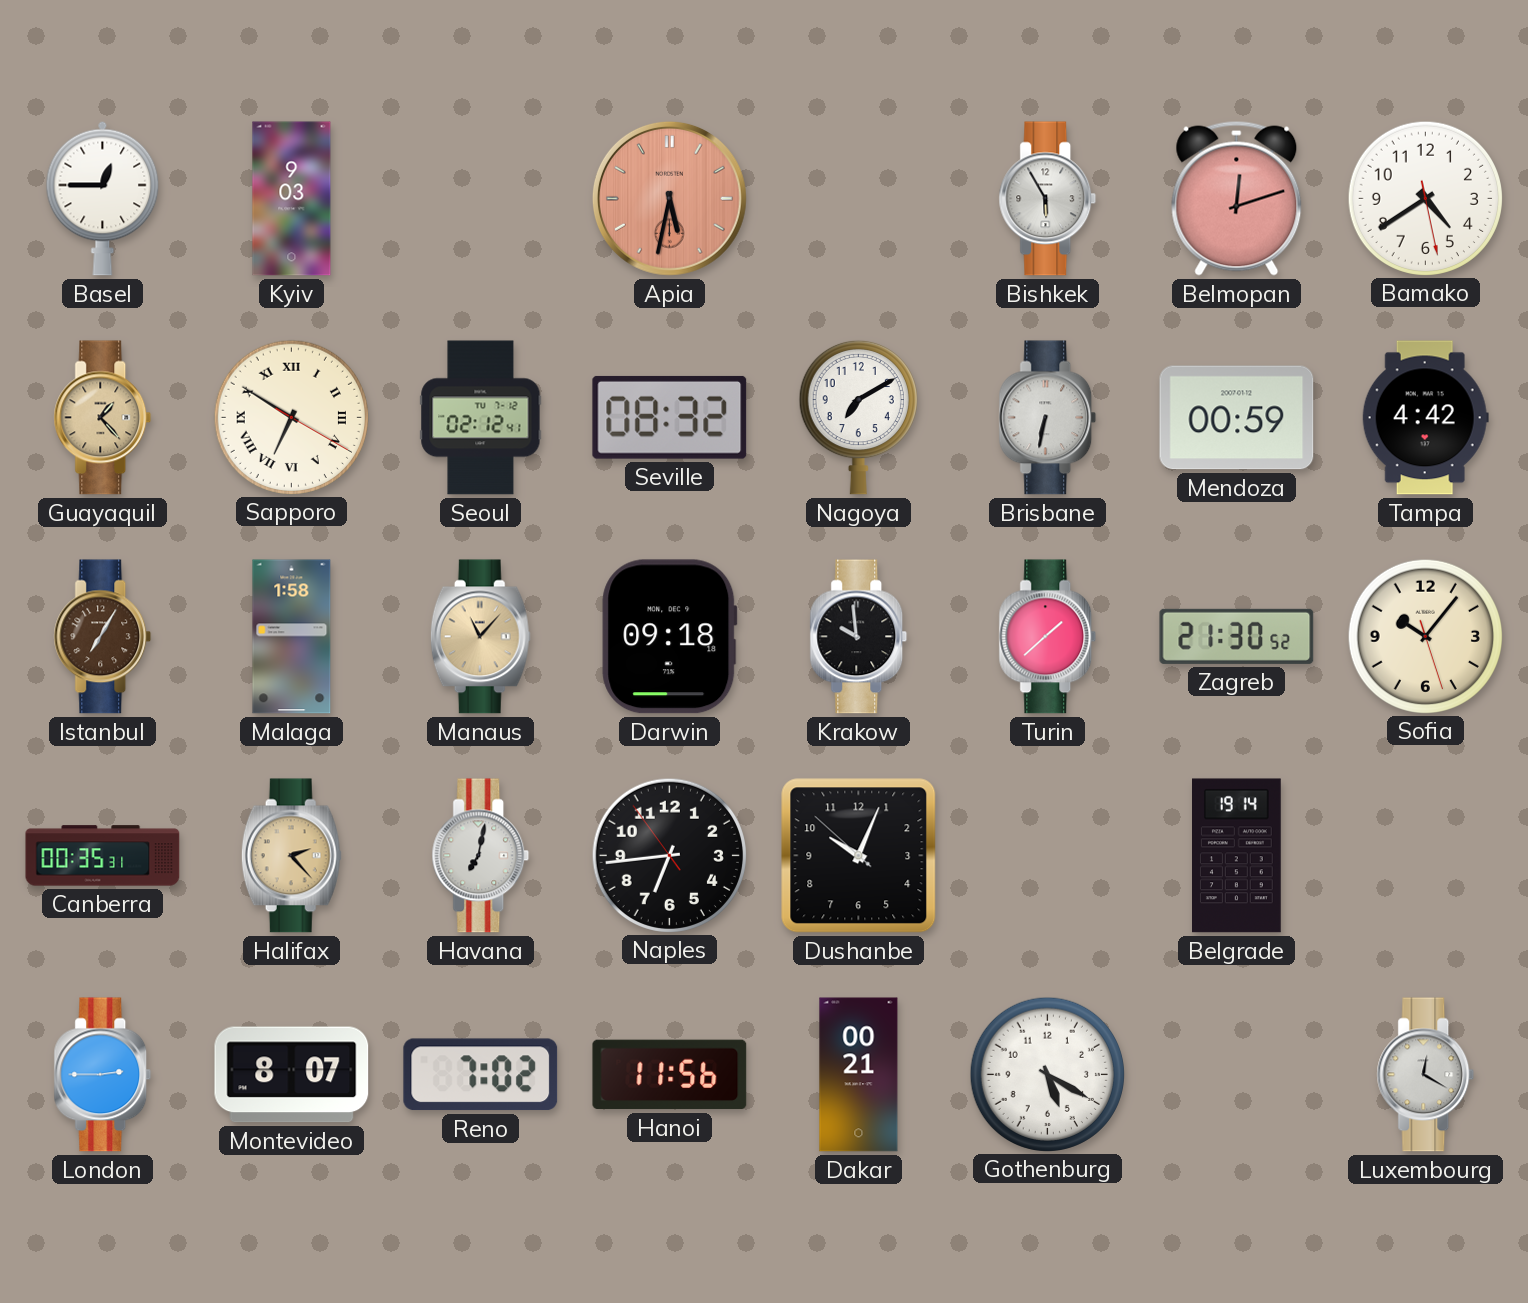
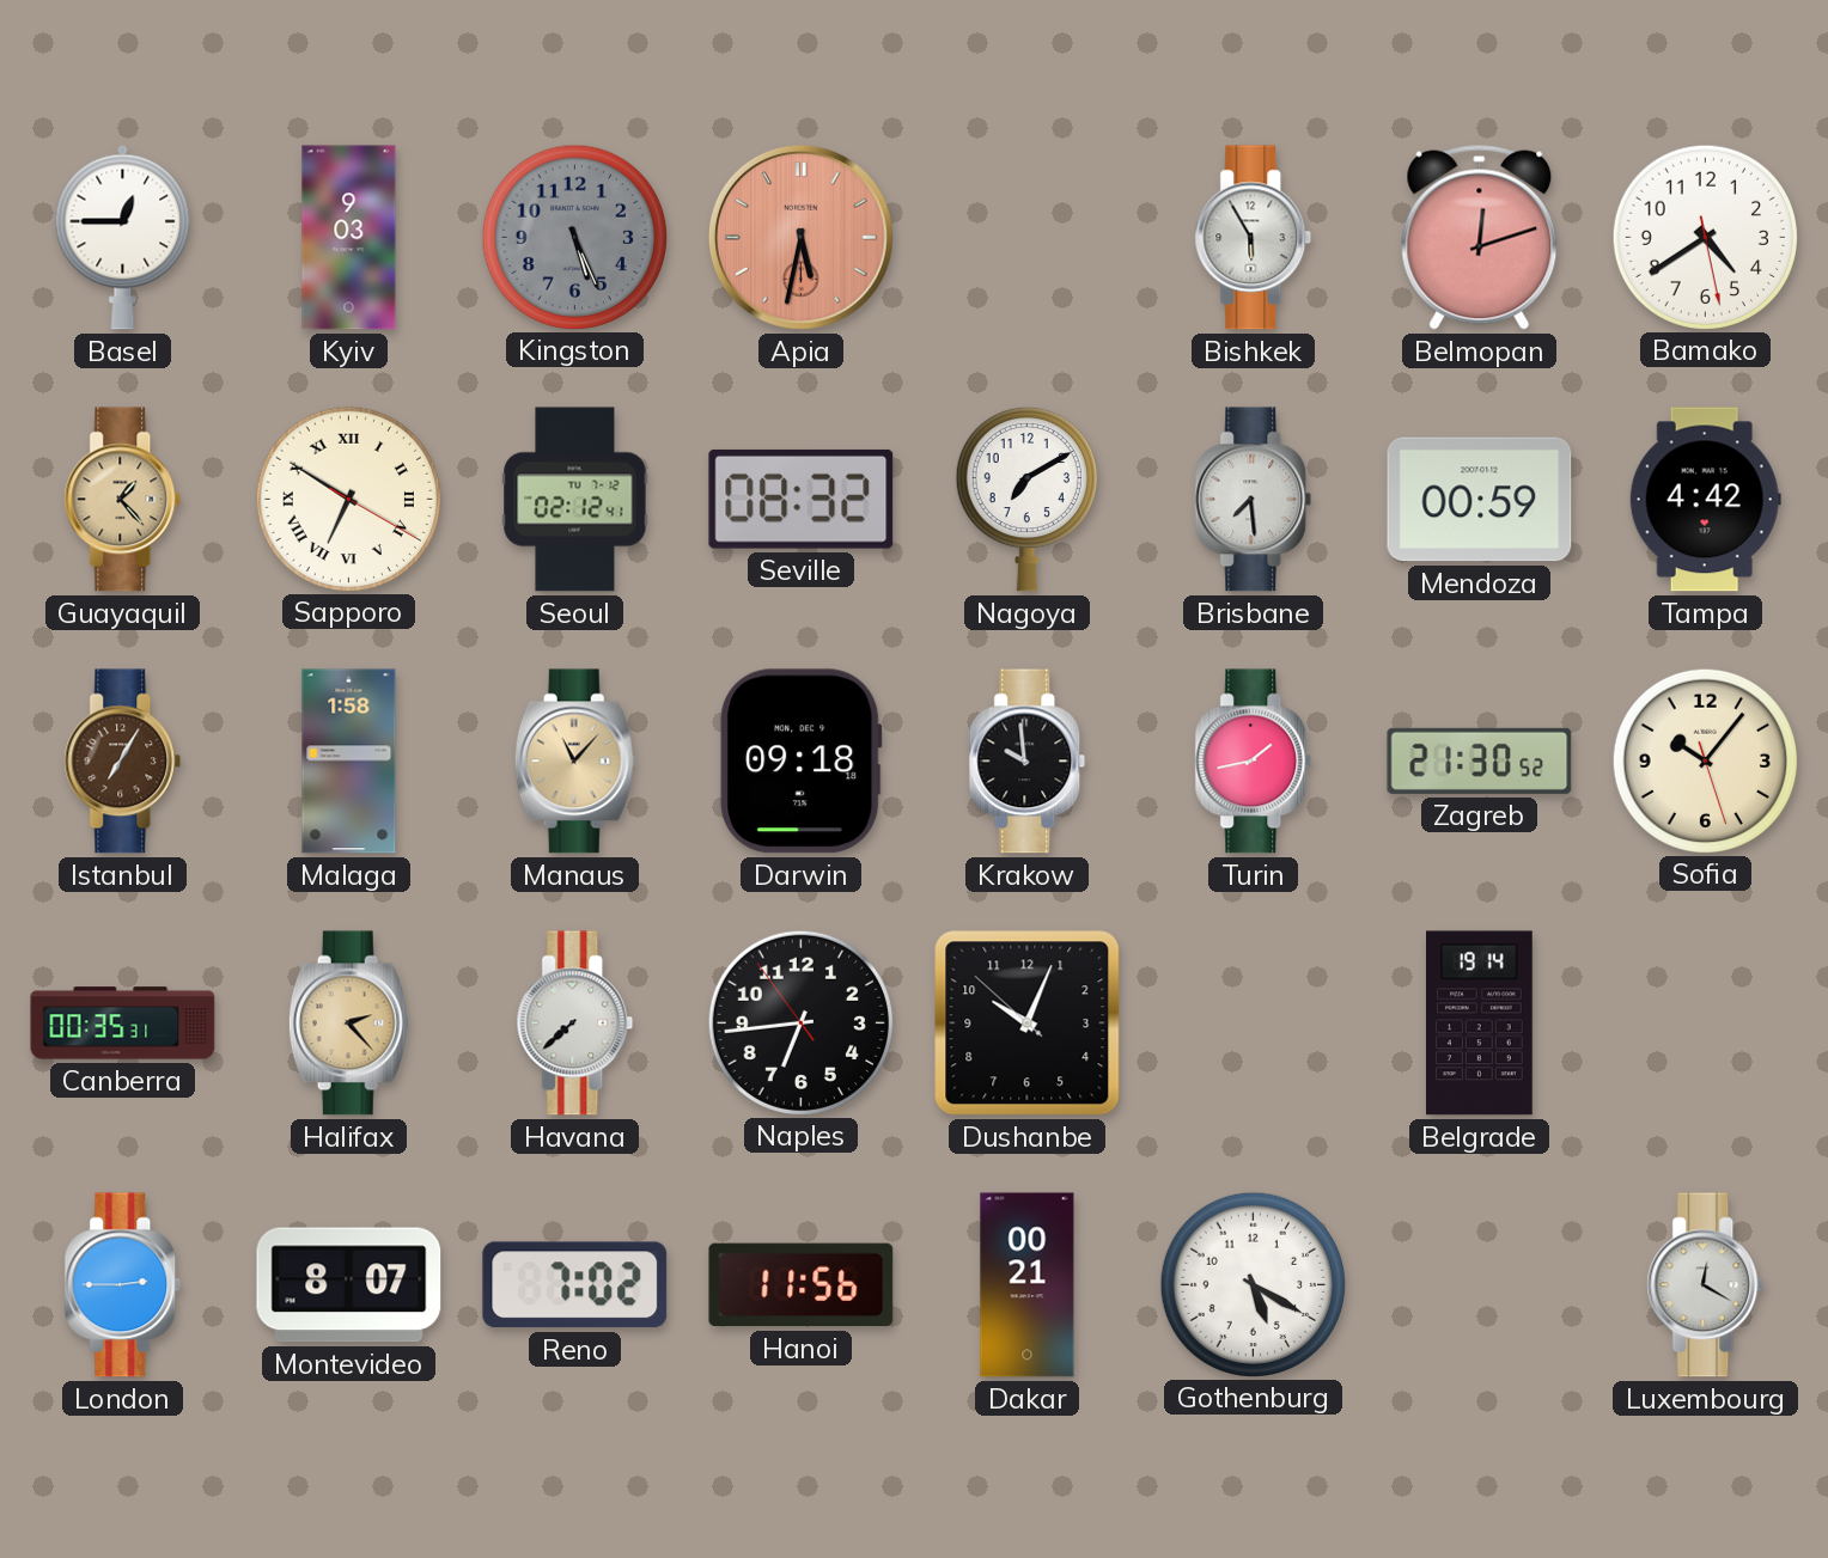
Kingston: none -> 5:26
Brisbane: 6:32 -> 7:29
Turin: 1:38 -> 1:43
Havana: 7:02 -> 7:38
